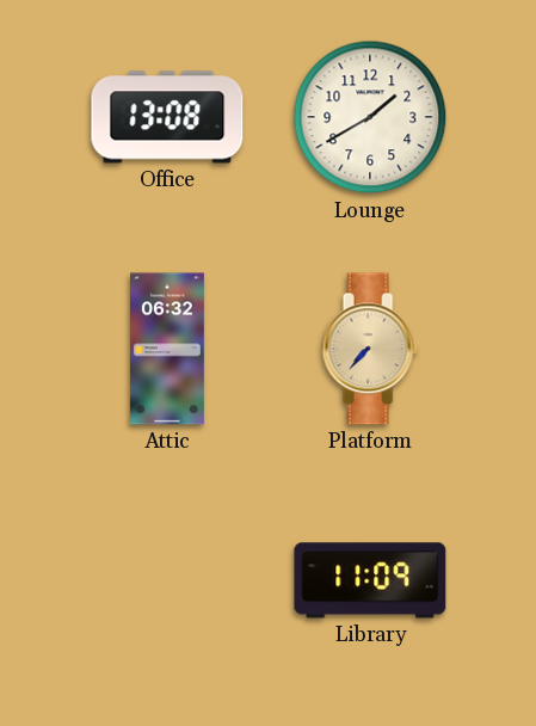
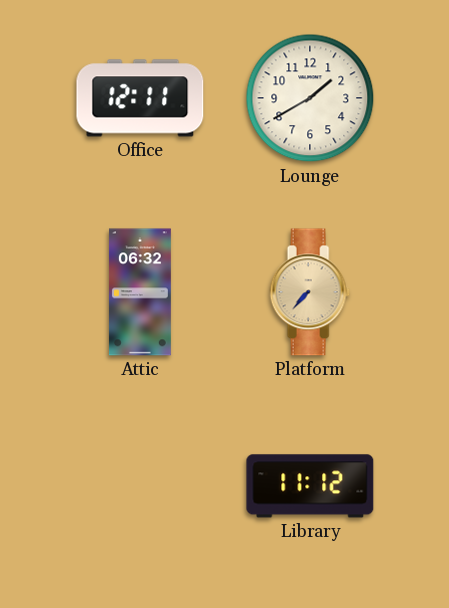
Office: 13:08 -> 12:11
Library: 11:09 -> 11:12
